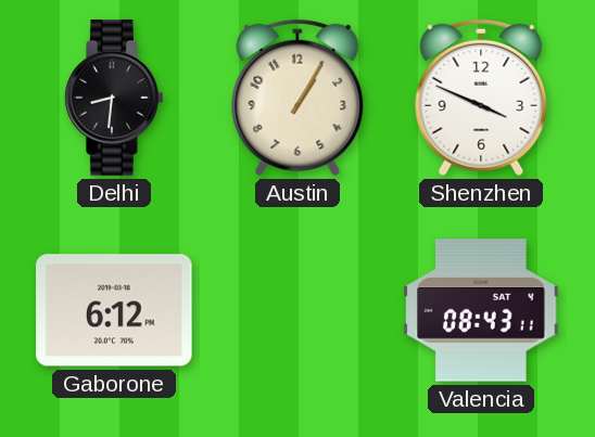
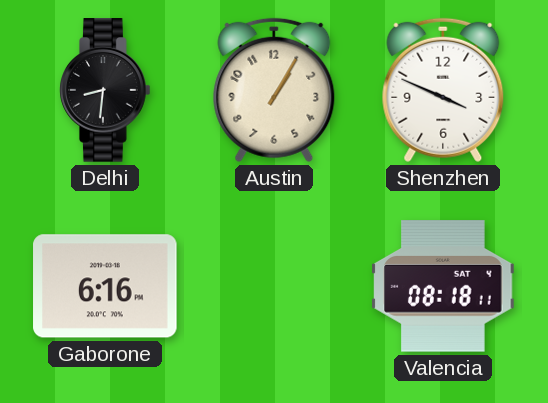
Gaborone: 6:12 -> 6:16
Valencia: 08:43 -> 08:18
